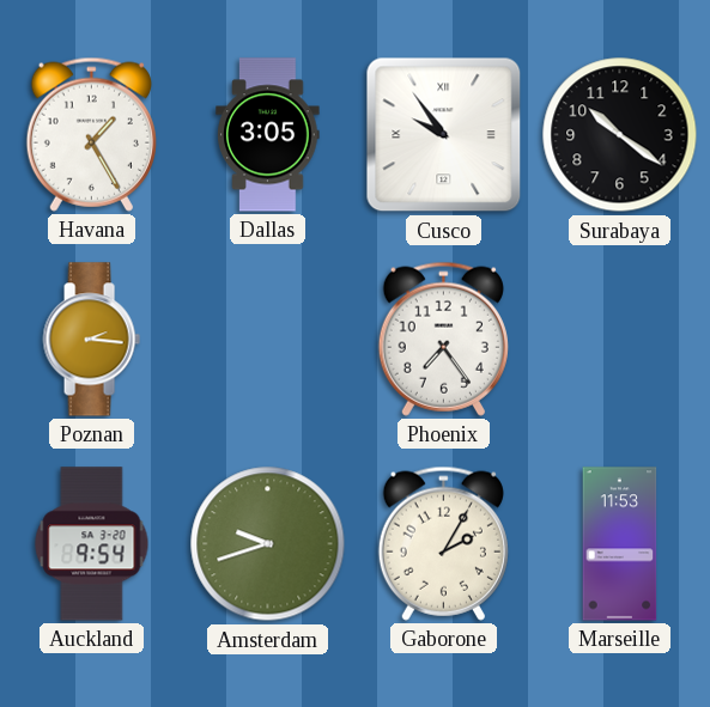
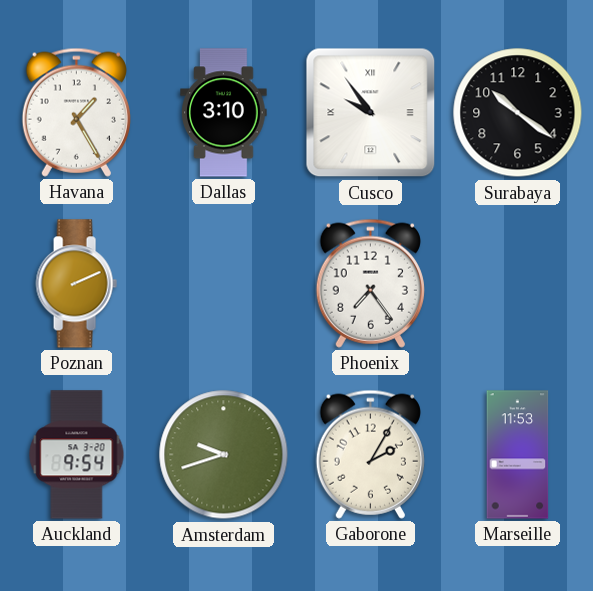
Dallas: 3:05 -> 3:10
Poznan: 2:16 -> 2:11
